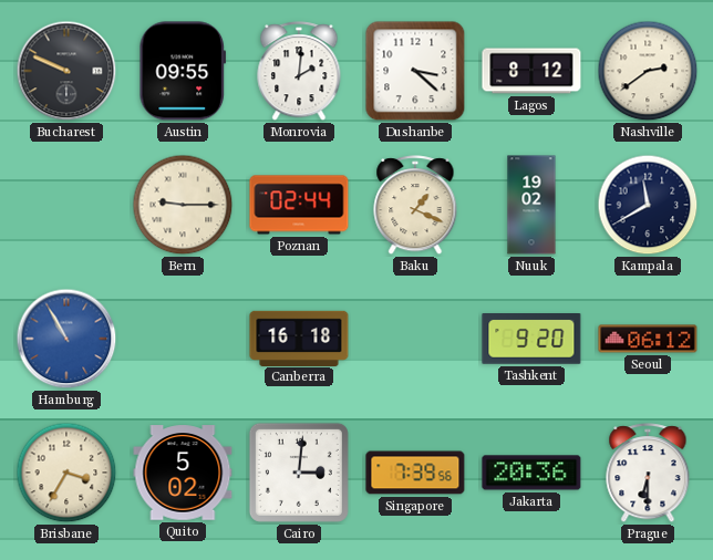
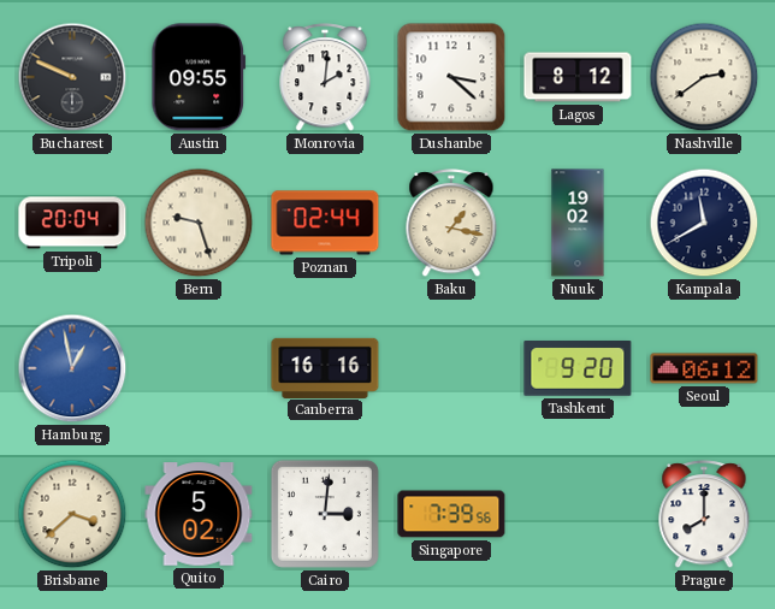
Tripoli: none -> 20:04
Bern: 9:15 -> 9:27
Baku: 1:19 -> 1:17
Hamburg: 10:55 -> 12:58
Canberra: 16:18 -> 16:16
Brisbane: 3:35 -> 3:38
Jakarta: 20:36 -> none
Prague: 6:30 -> 8:00
